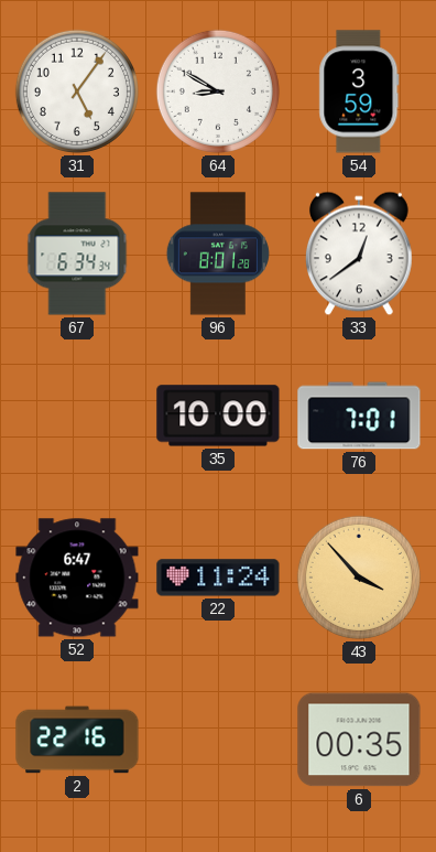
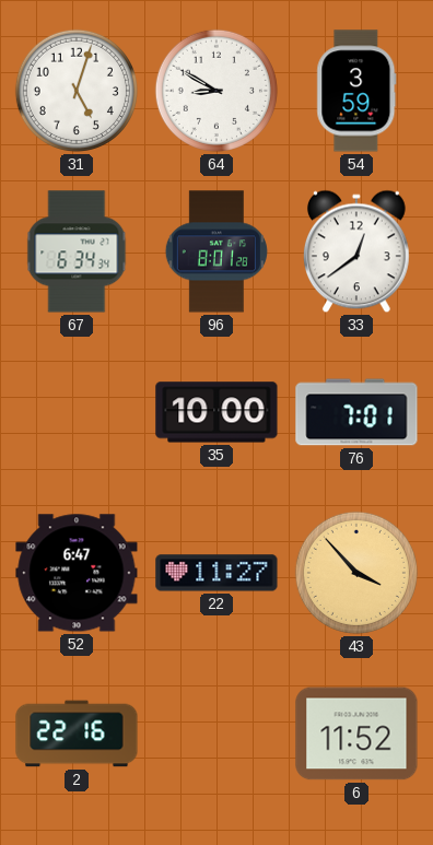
31: 5:06 -> 5:03
22: 11:24 -> 11:27
6: 00:35 -> 11:52
